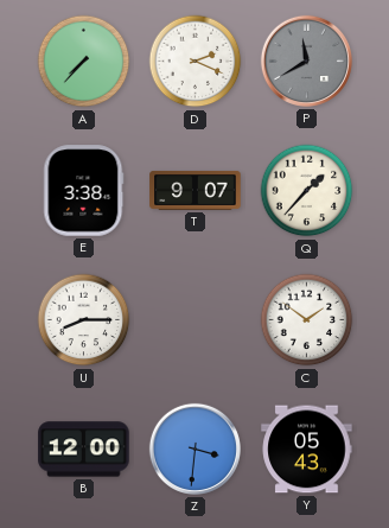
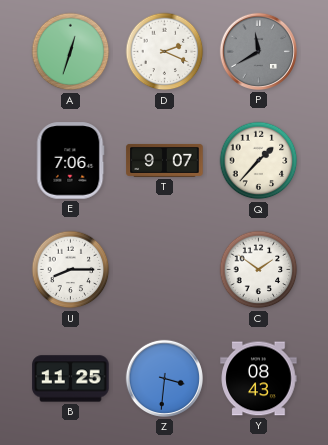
A: 7:37 -> 12:33
E: 3:38 -> 7:06
B: 12:00 -> 11:25
Y: 05:43 -> 08:43
